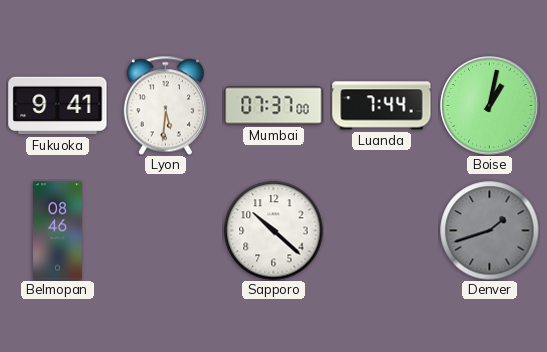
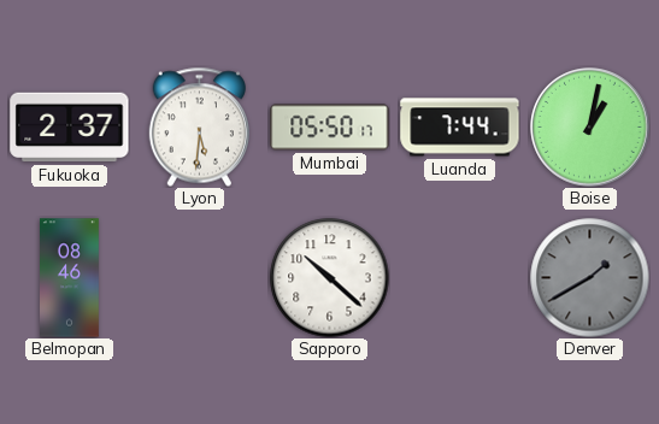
Fukuoka: 9:41 -> 2:37
Mumbai: 07:37 -> 05:50
Denver: 1:42 -> 1:40
